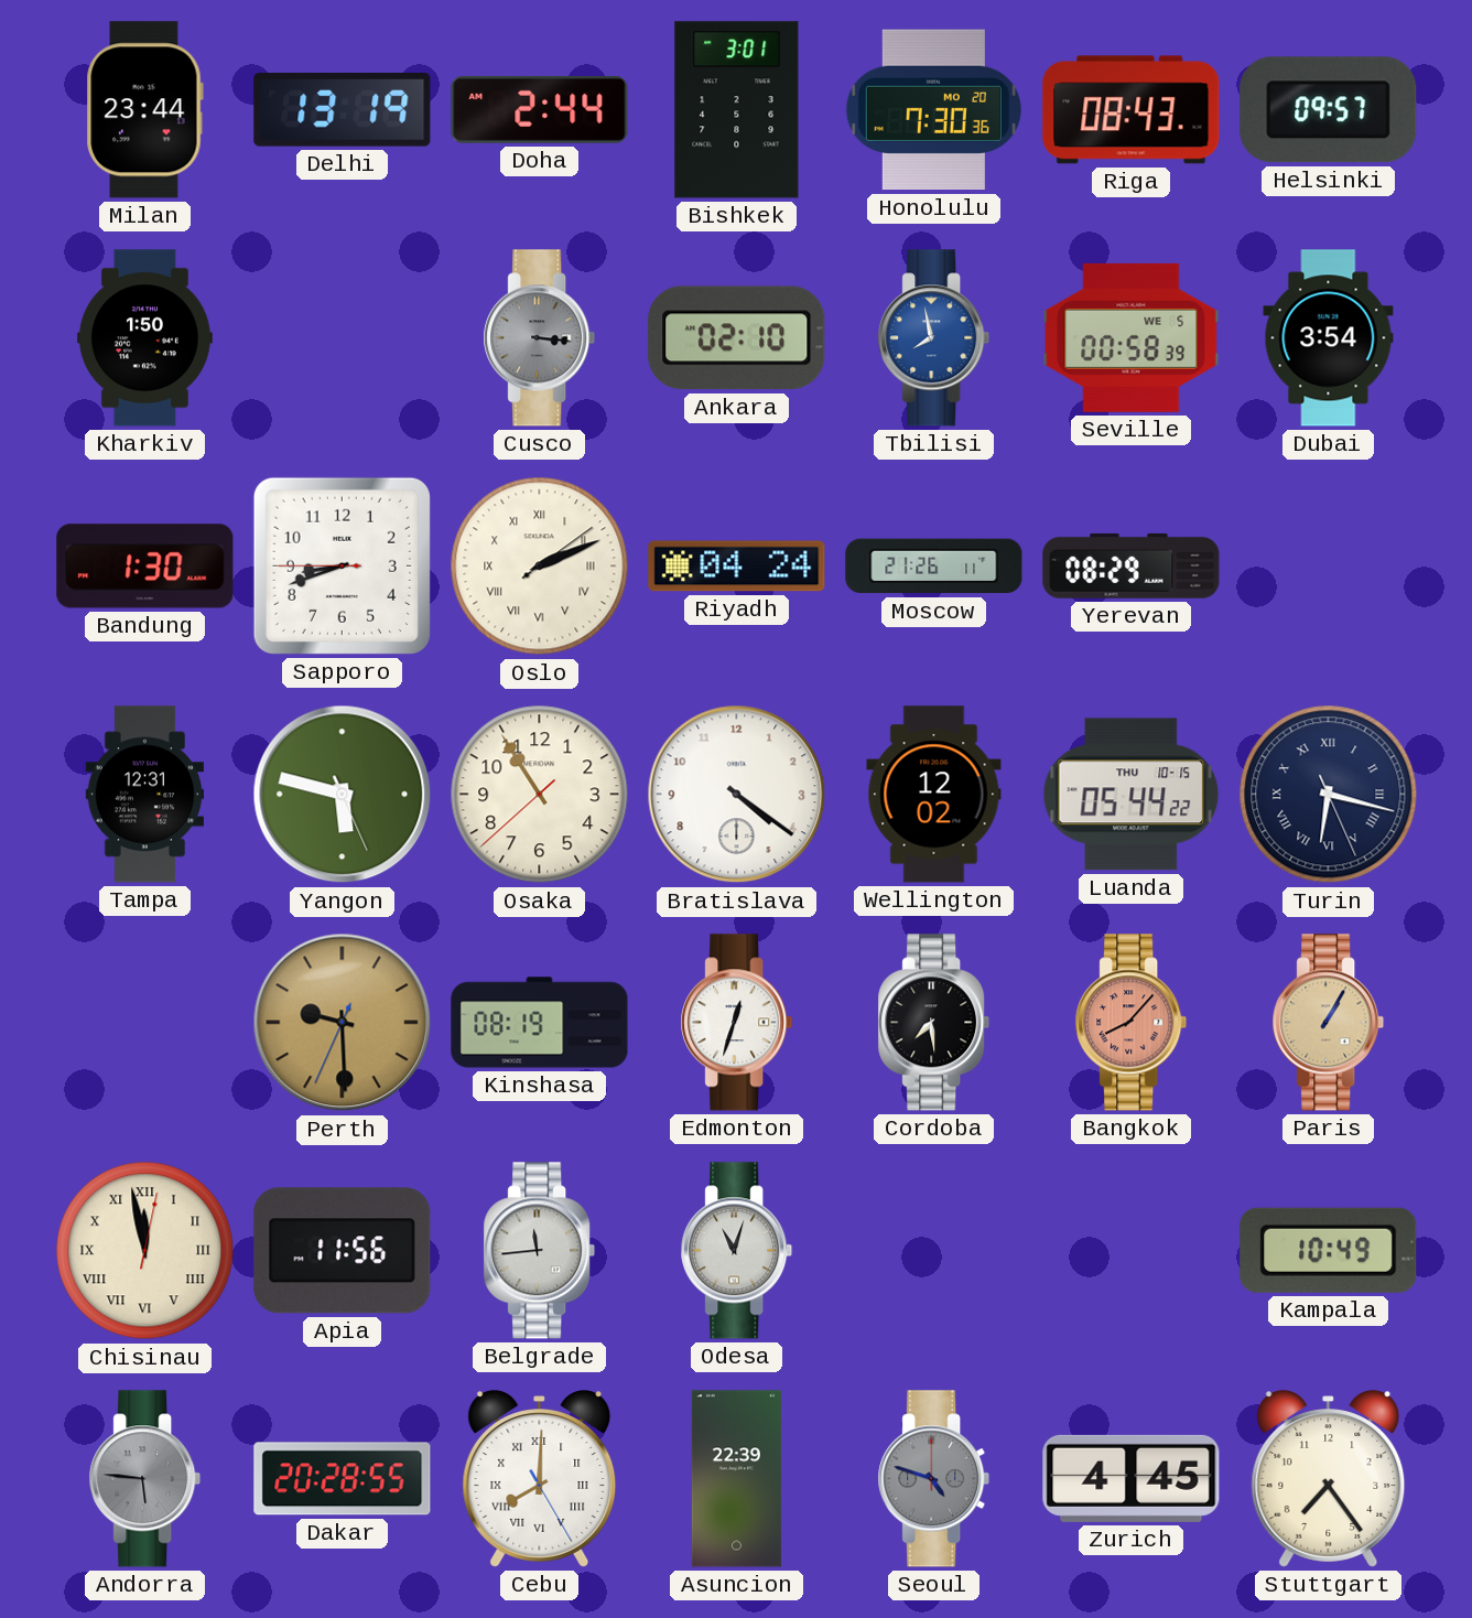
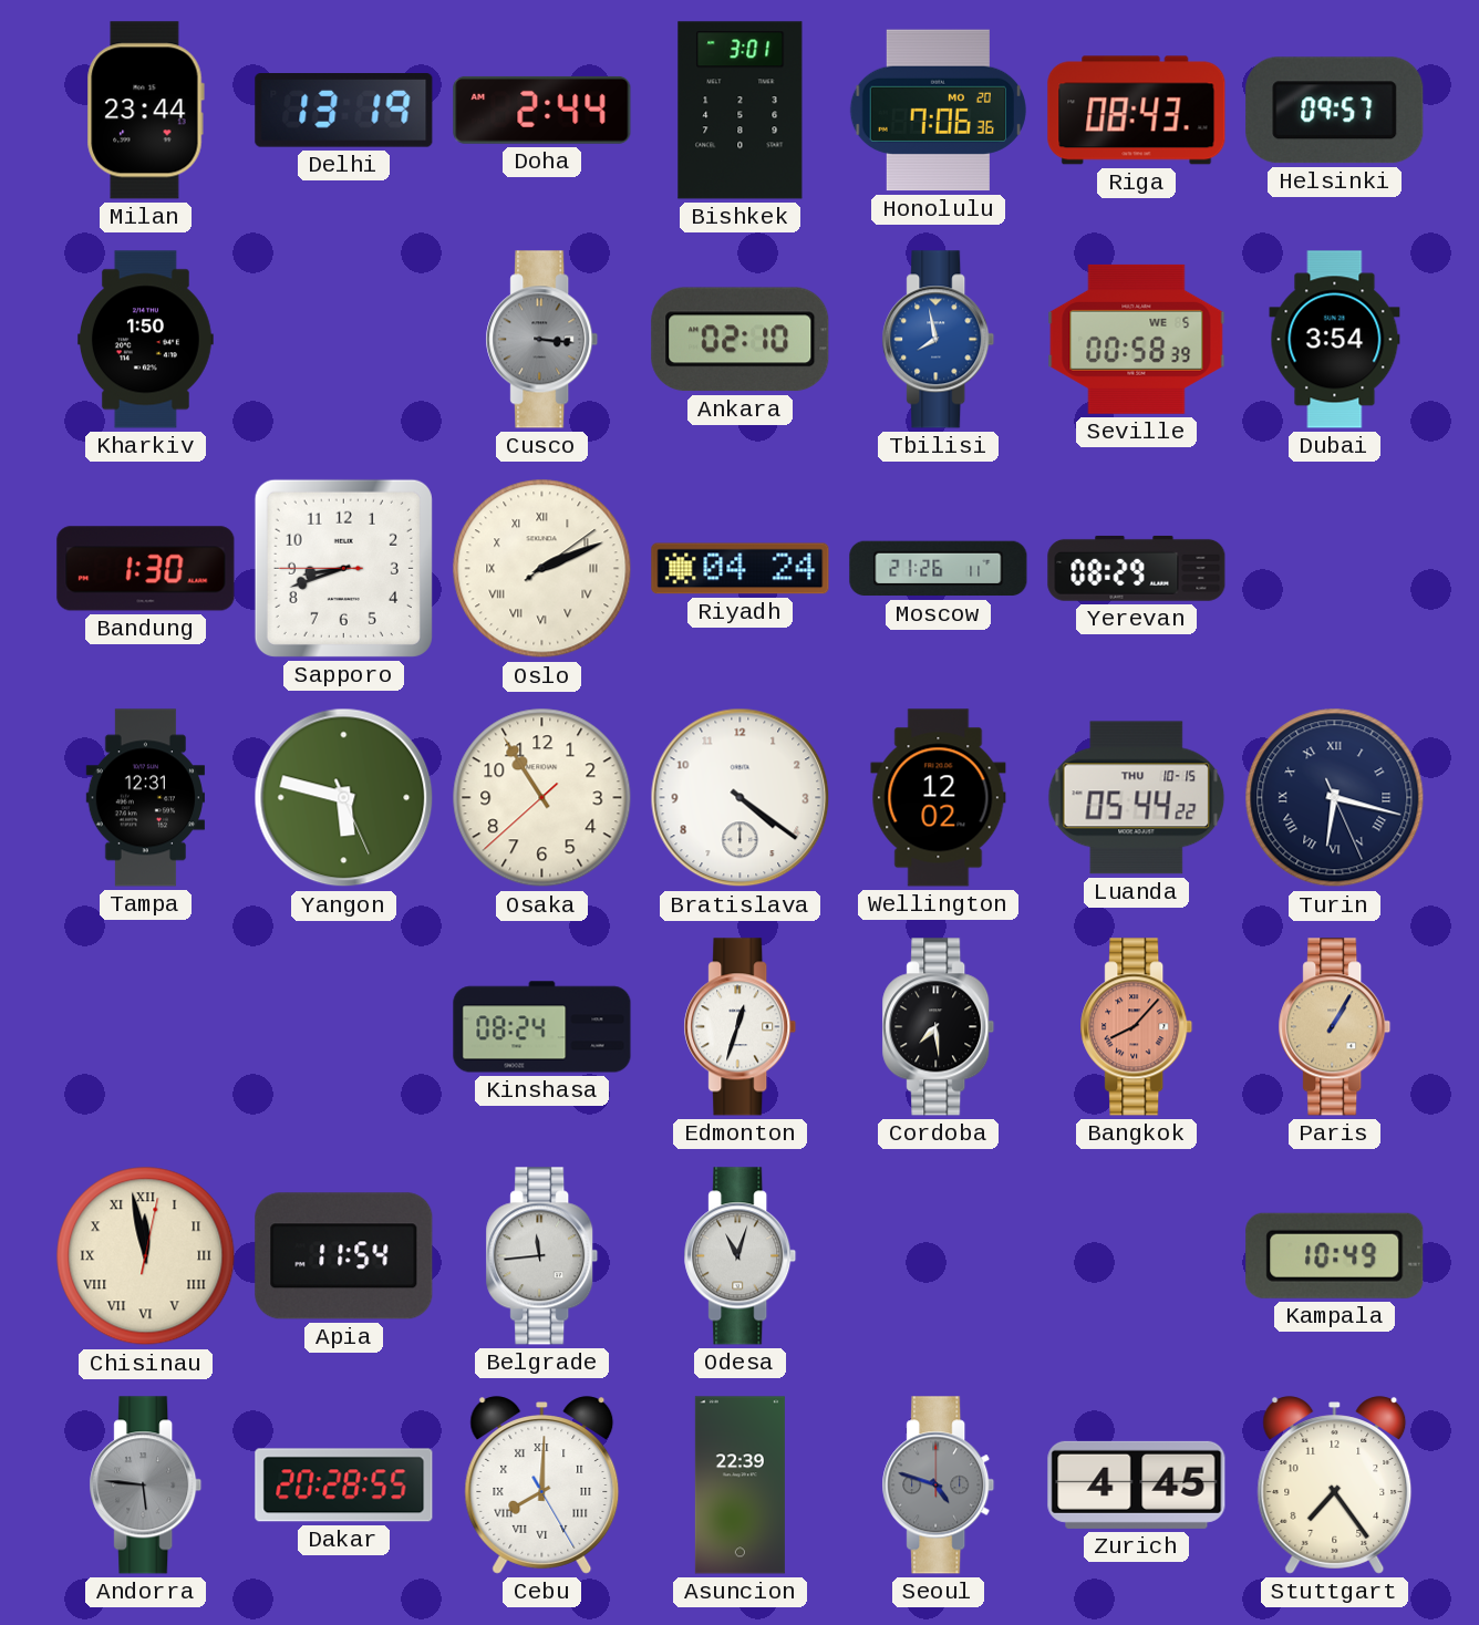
Honolulu: 7:30 -> 7:06
Perth: 9:29 -> none
Kinshasa: 08:19 -> 08:24
Apia: 11:56 -> 11:54
